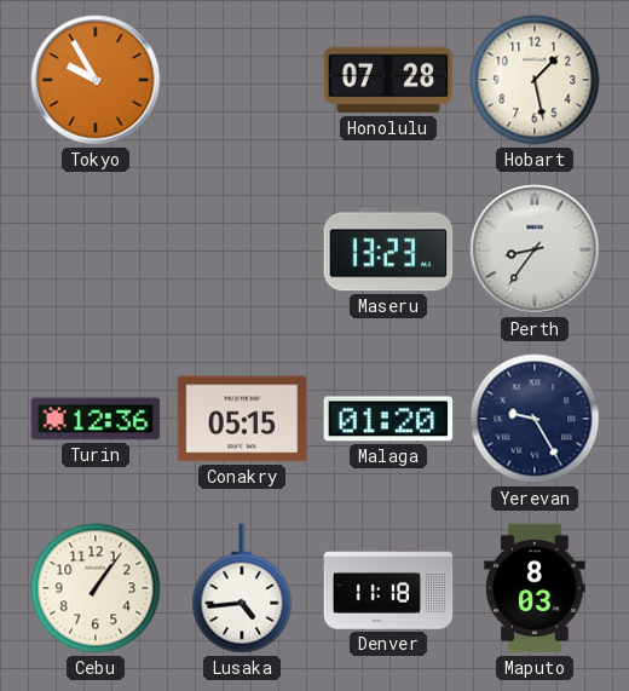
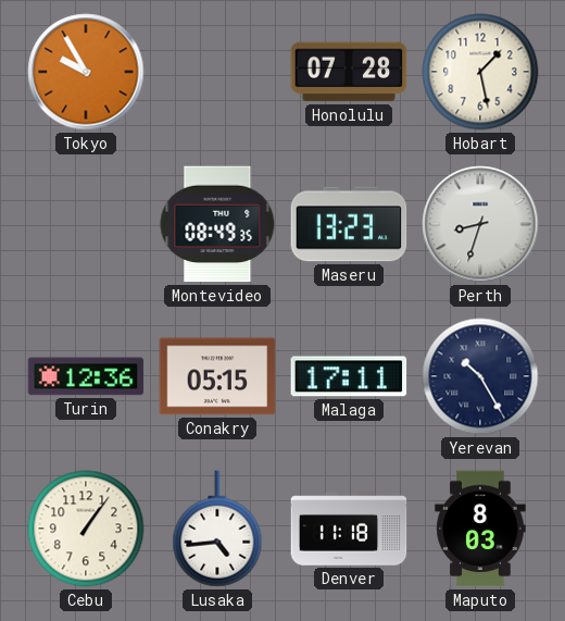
Montevideo: none -> 08:49
Perth: 8:36 -> 8:33
Malaga: 01:20 -> 17:11
Yerevan: 9:25 -> 10:25
